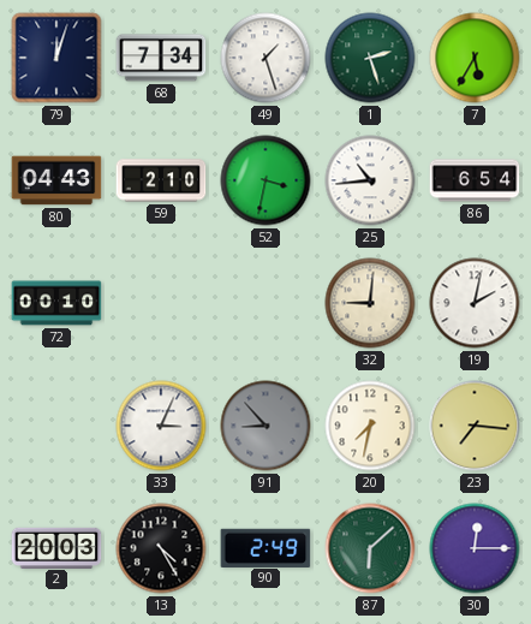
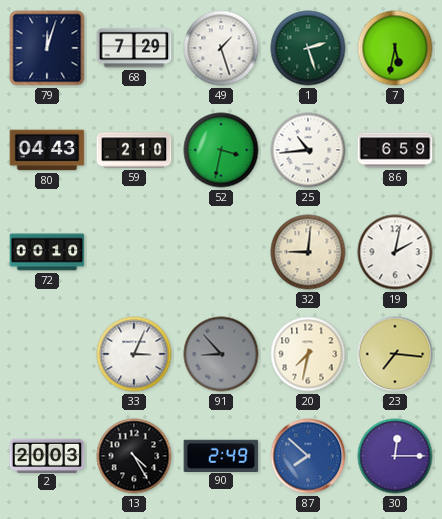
68: 7:34 -> 7:29
7: 5:35 -> 5:32
86: 6:54 -> 6:59
87: 6:08 -> 7:52
87 dial: green -> blue
